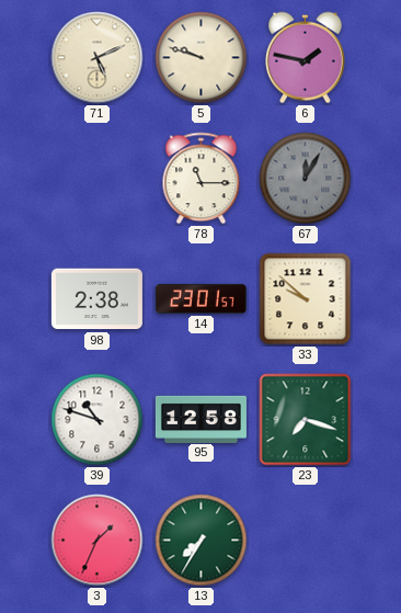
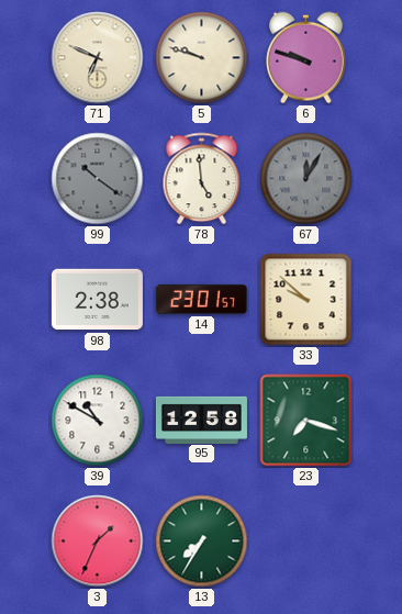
71: 5:11 -> 6:49
6: 1:47 -> 9:48
99: none -> 10:21
78: 11:15 -> 4:59
39: 10:48 -> 10:50
